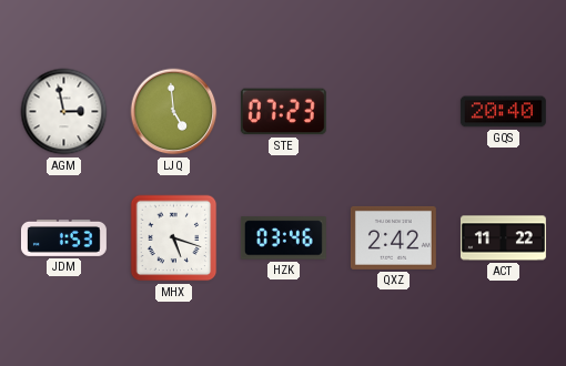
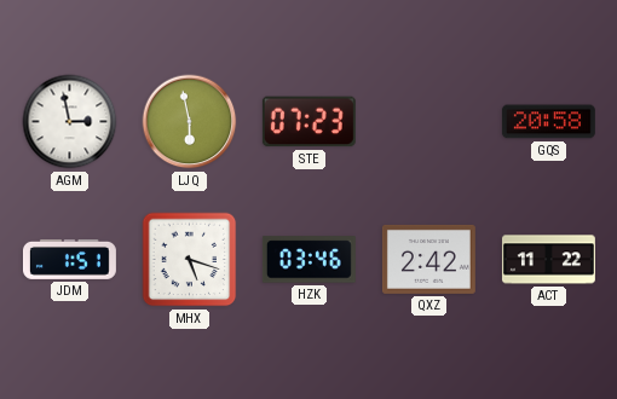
LJQ: 4:59 -> 5:58
GQS: 20:40 -> 20:58
JDM: 1:53 -> 1:51
